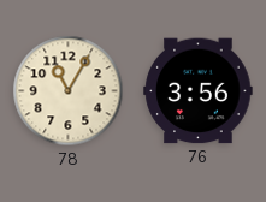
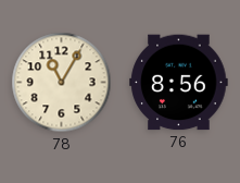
76: 3:56 -> 8:56
